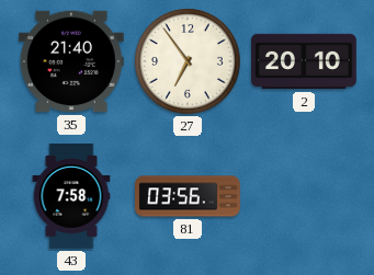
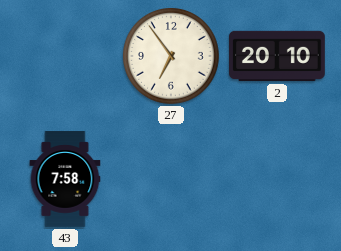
35: 21:40 -> none
81: 03:56 -> none
